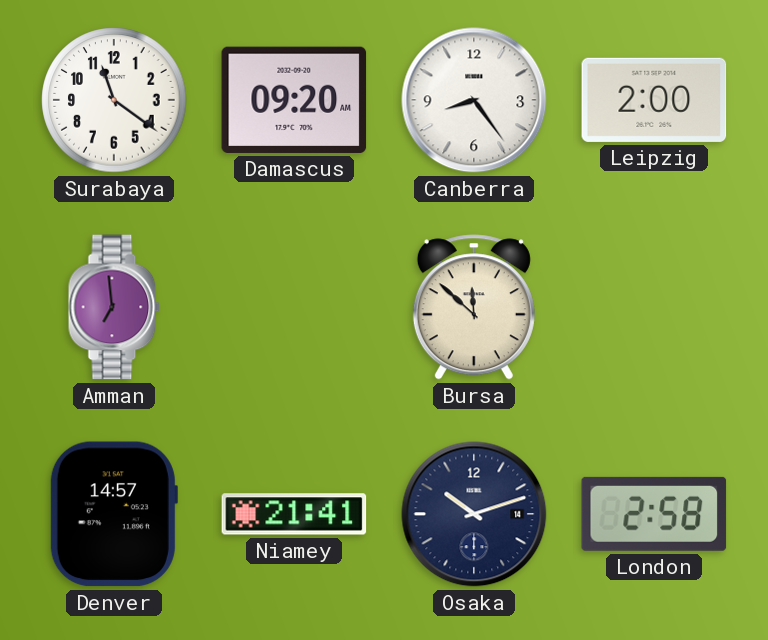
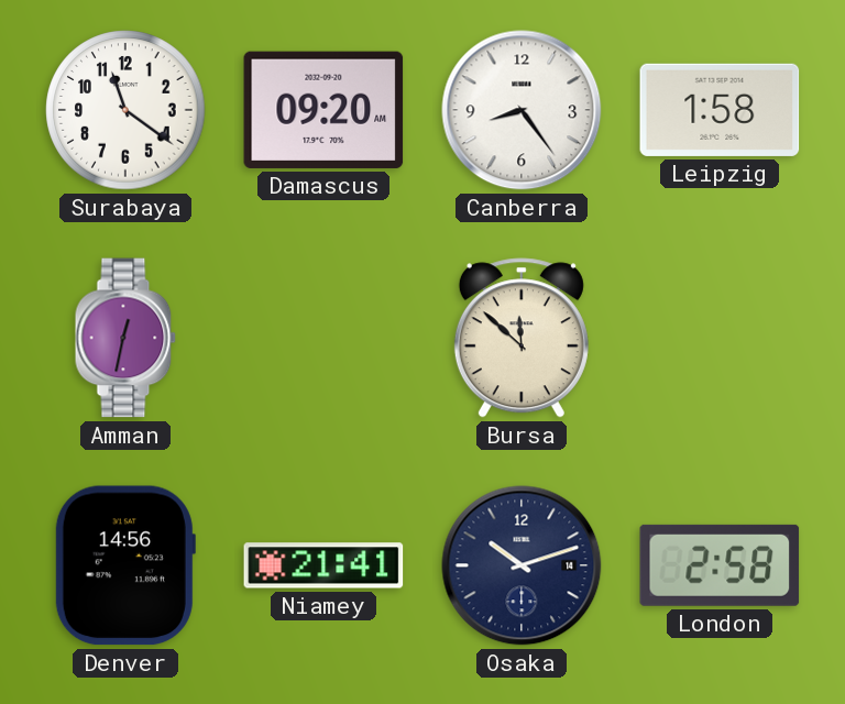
Leipzig: 2:00 -> 1:58
Amman: 6:59 -> 12:32
Denver: 14:57 -> 14:56
